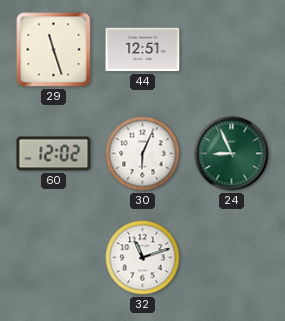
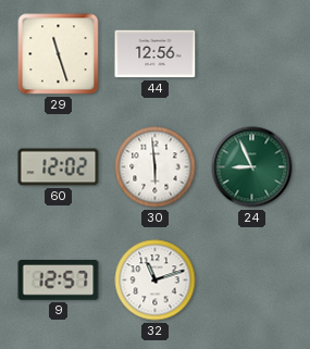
44: 12:51 -> 12:56
30: 6:04 -> 5:59
9: none -> 12:57
